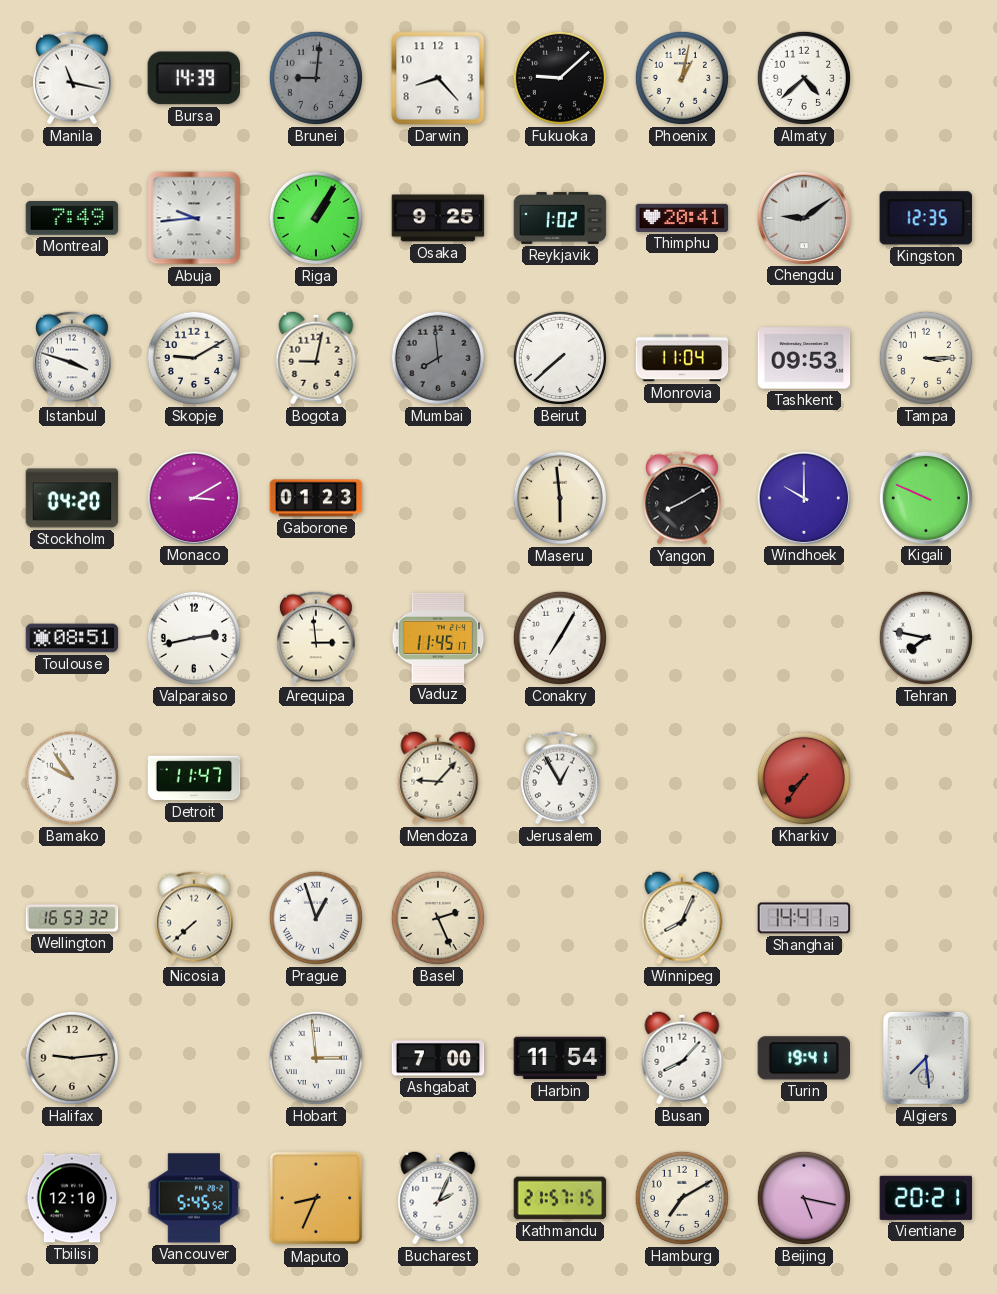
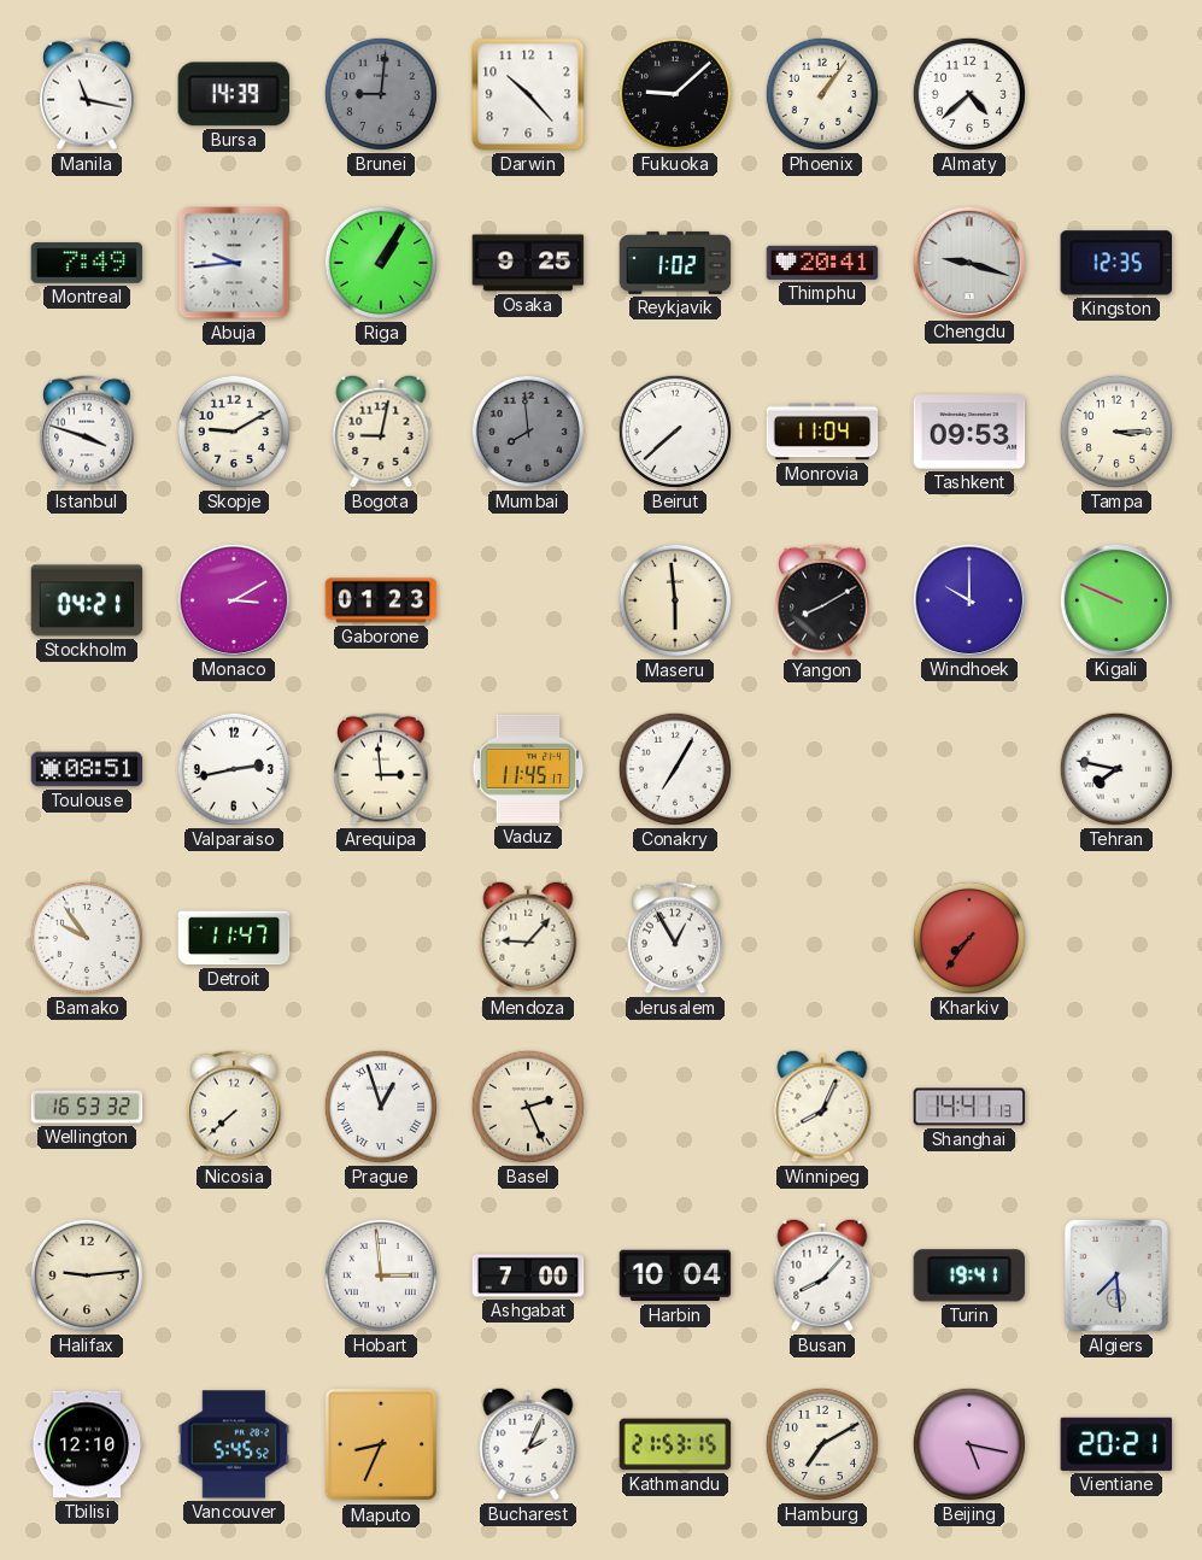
Darwin: 8:23 -> 10:23
Phoenix: 1:02 -> 1:06
Chengdu: 9:09 -> 9:18
Stockholm: 04:20 -> 04:21
Harbin: 11:54 -> 10:04
Kathmandu: 21:57 -> 21:53
